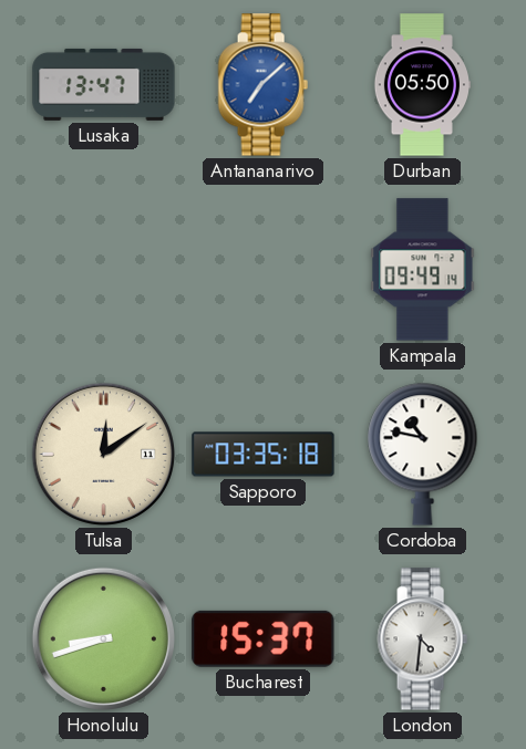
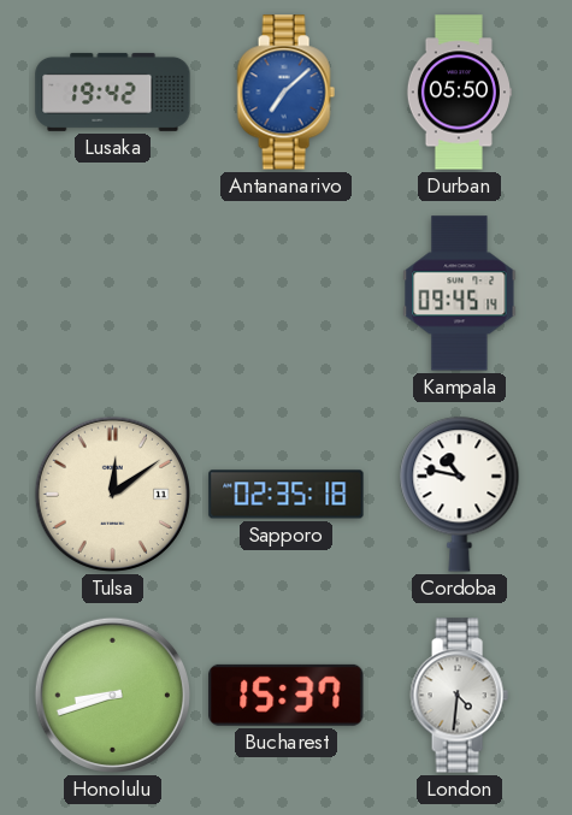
Lusaka: 13:47 -> 19:42
Kampala: 09:49 -> 09:45
Sapporo: 03:35 -> 02:35
